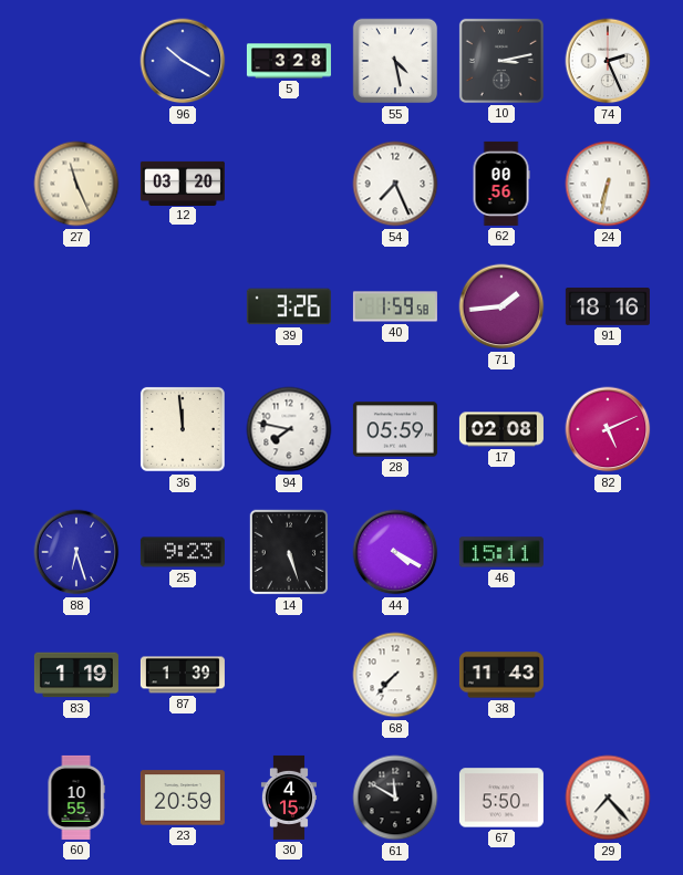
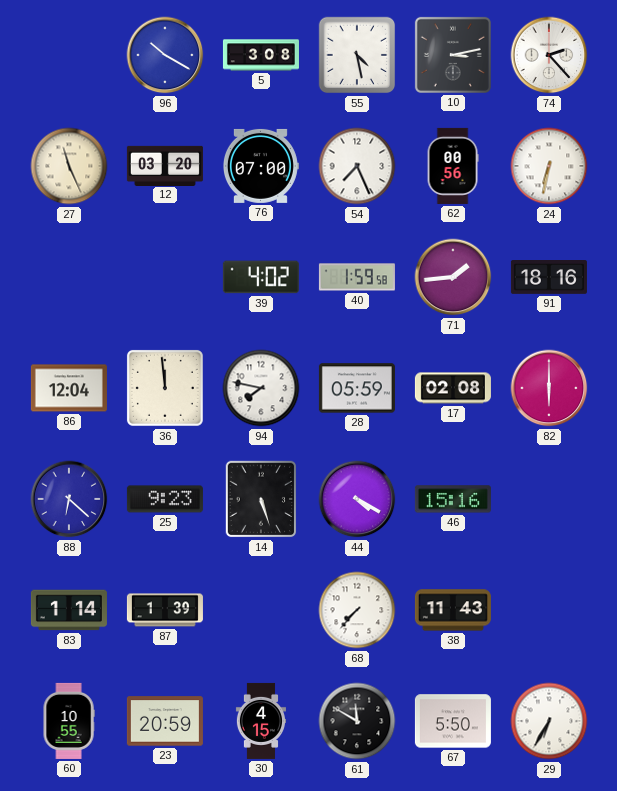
5: 3:28 -> 3:08
74: 2:26 -> 2:23
76: none -> 07:00
39: 3:26 -> 4:02
86: none -> 12:04
82: 5:11 -> 6:00
88: 6:27 -> 6:22
46: 15:11 -> 15:16
83: 1:19 -> 1:14
29: 7:23 -> 6:35
